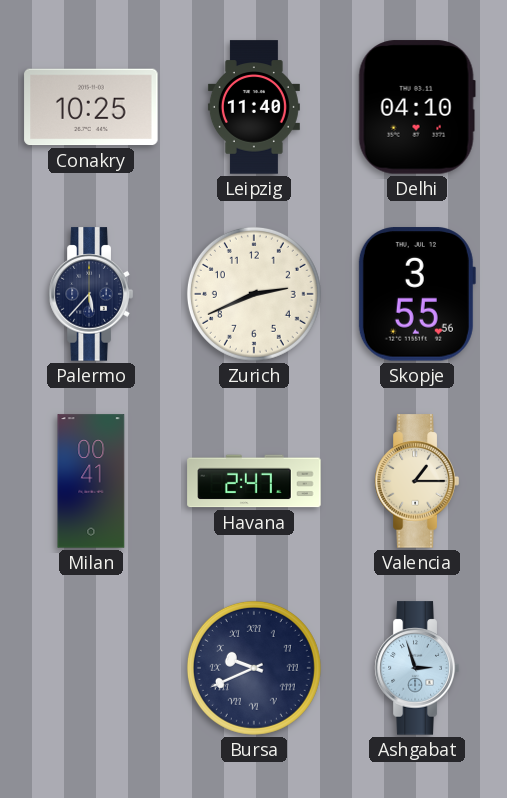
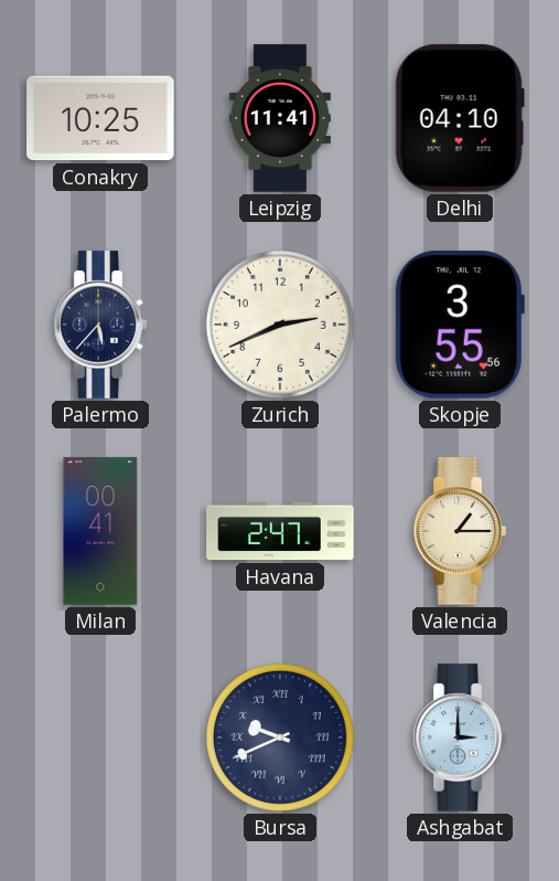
Leipzig: 11:40 -> 11:41
Ashgabat: 2:57 -> 3:00
